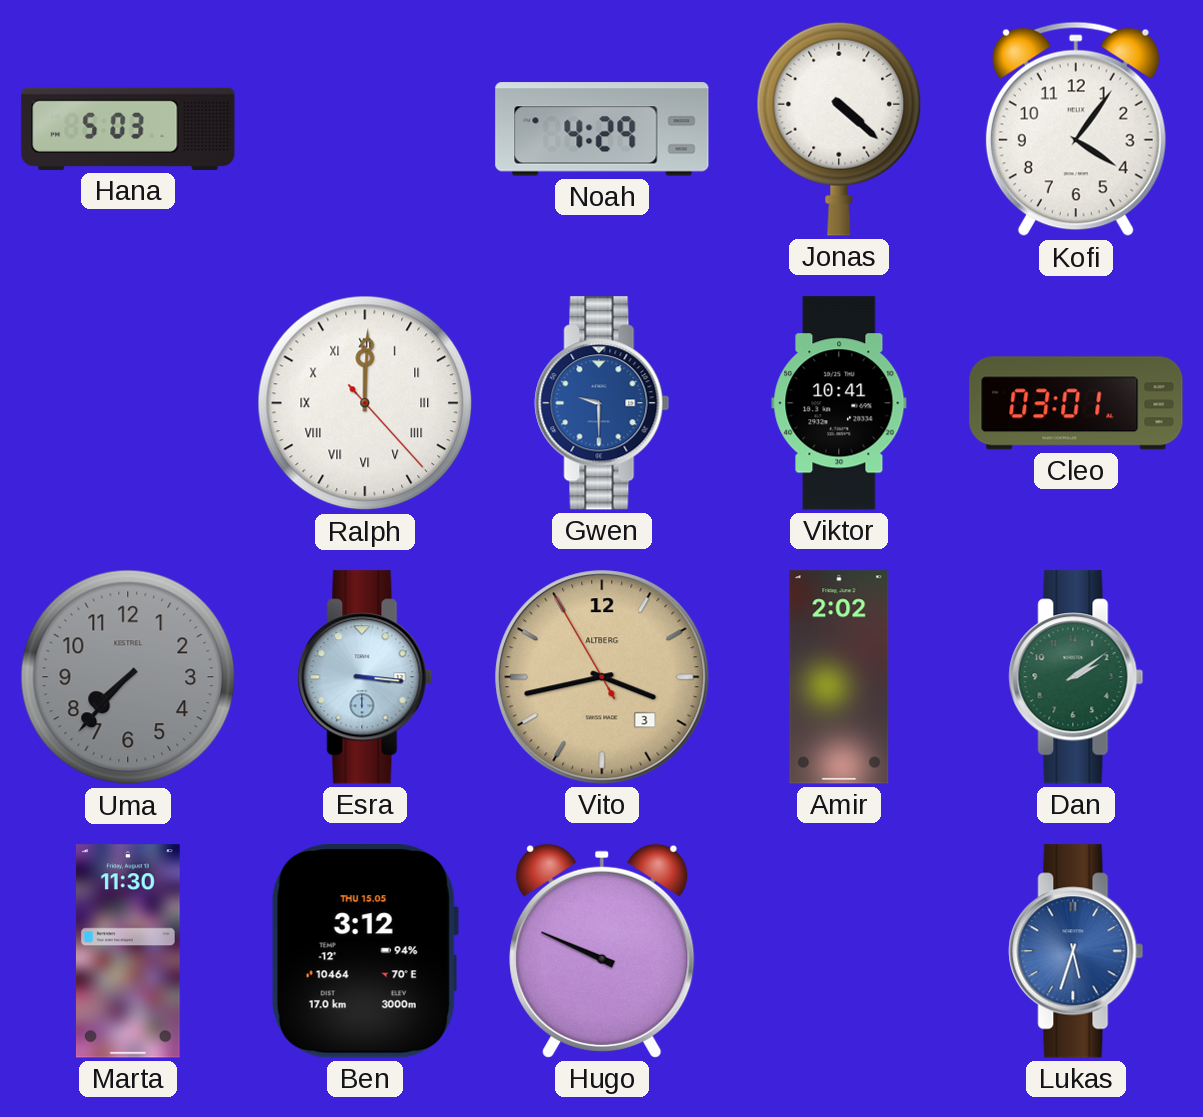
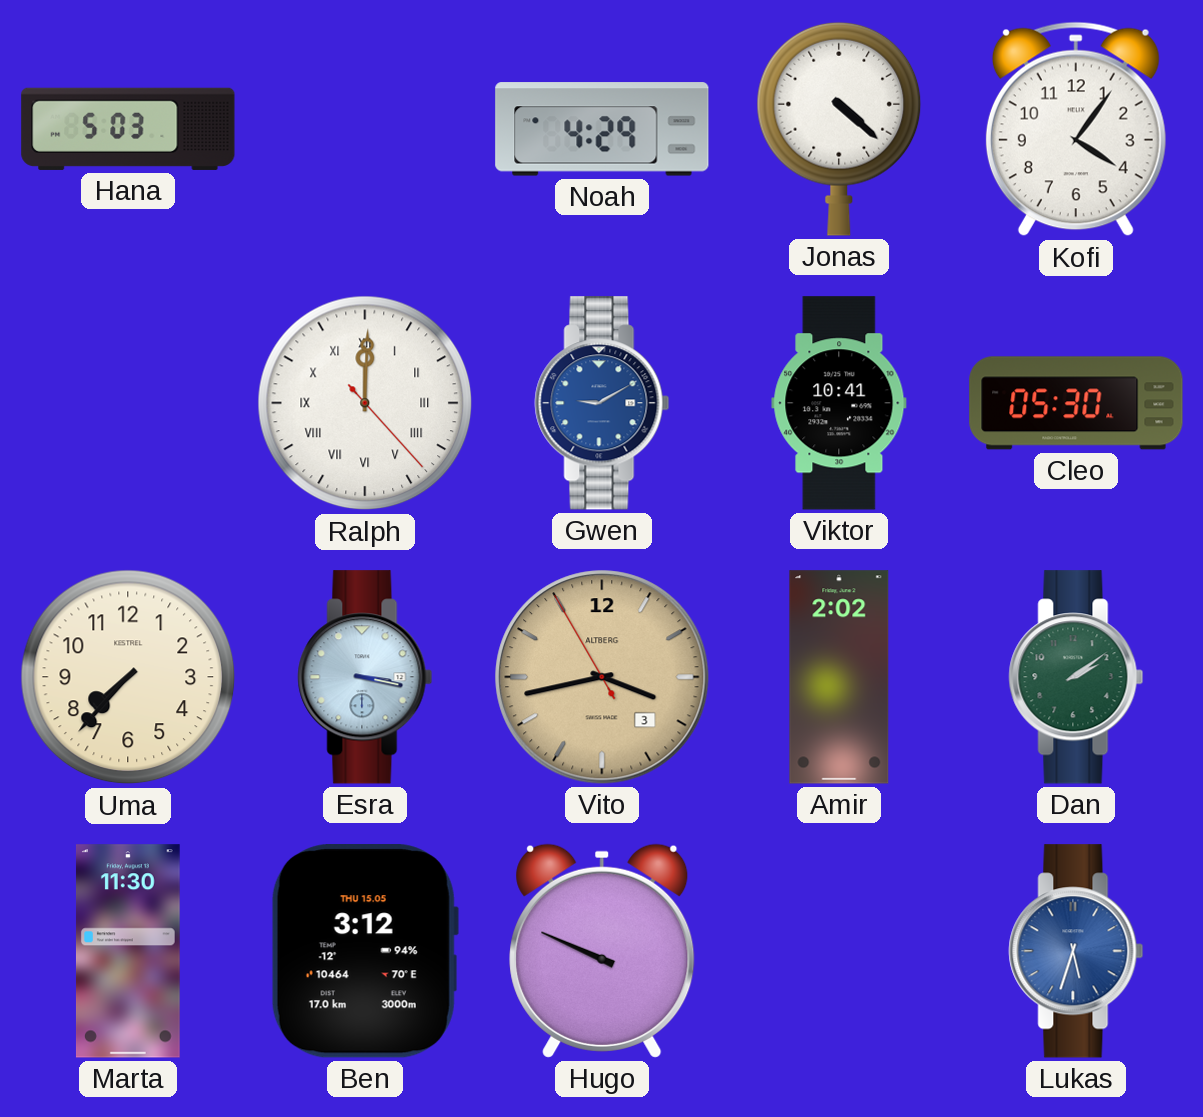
Gwen: 9:30 -> 9:10
Cleo: 03:01 -> 05:30
Uma dial: grey -> cream
Esra: 3:16 -> 3:17
